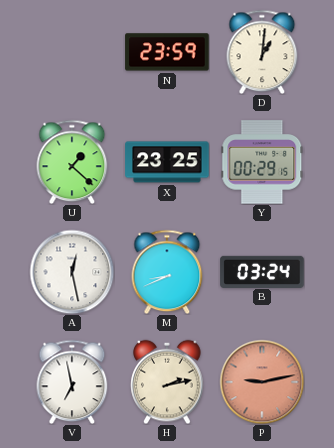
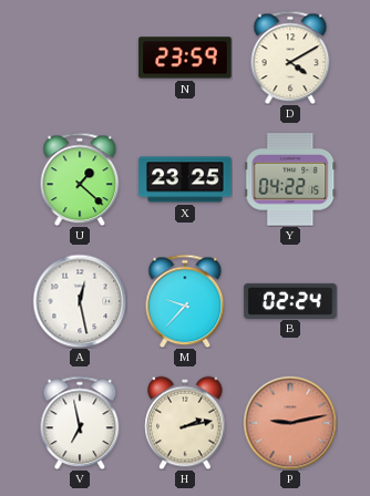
D: 1:01 -> 4:10
Y: 00:29 -> 04:22
M: 8:41 -> 9:37
B: 03:24 -> 02:24
